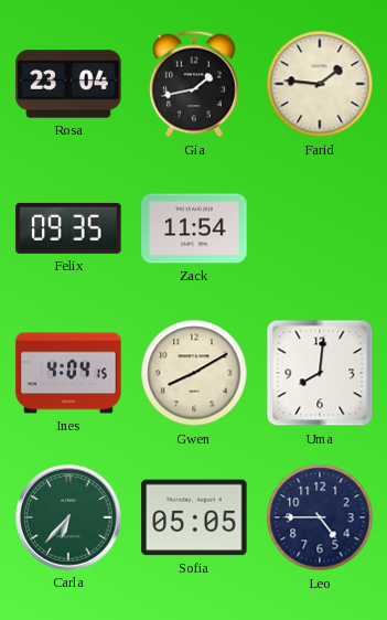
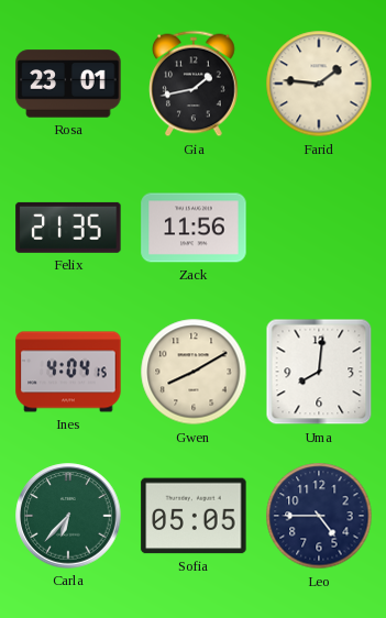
Rosa: 23:04 -> 23:01
Felix: 09:35 -> 21:35
Zack: 11:54 -> 11:56
